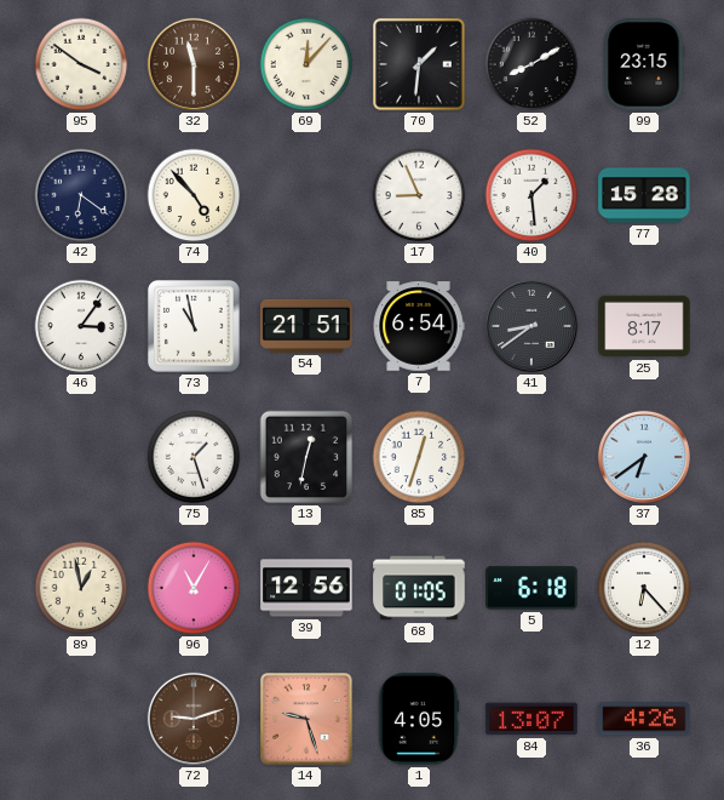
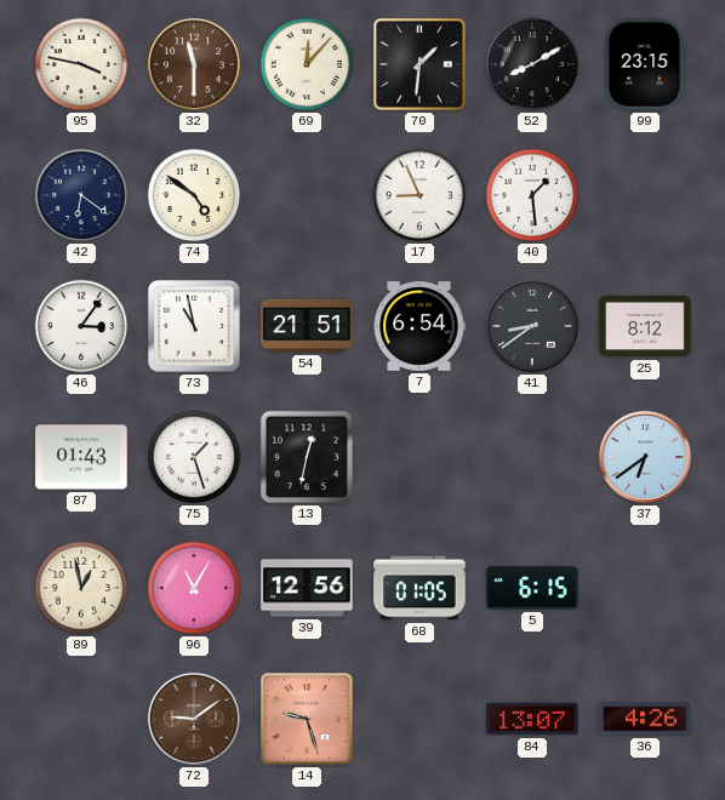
95: 3:51 -> 3:47
74: 4:53 -> 4:51
77: 15:28 -> none
25: 8:17 -> 8:12
87: none -> 01:43
85: 12:33 -> none
5: 6:18 -> 6:15
12: 6:23 -> none
72: 9:12 -> 9:09
1: 4:05 -> none
